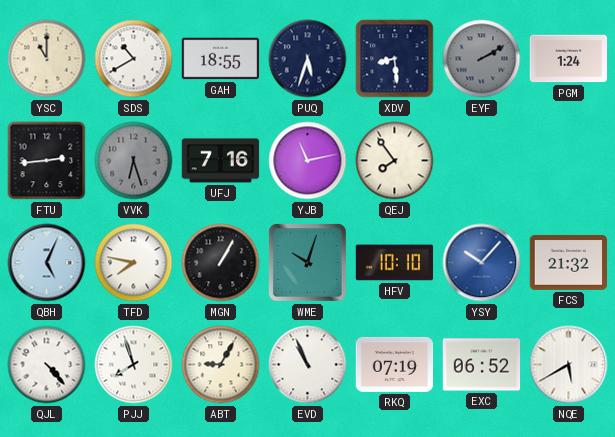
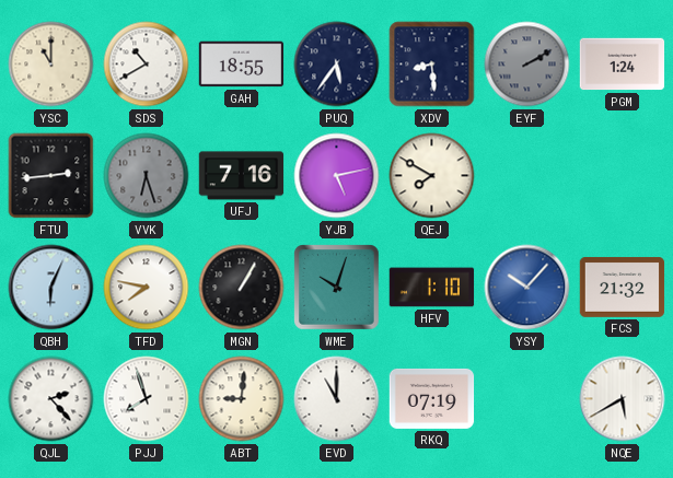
PUQ: 5:33 -> 5:36
YJB: 11:13 -> 5:13
QEJ: 7:54 -> 7:50
QBH: 5:04 -> 6:04
HFV: 10:10 -> 1:10
QJL: 4:23 -> 2:23
ABT: 9:05 -> 9:01
EVD: 10:56 -> 11:00
EXC: 06:52 -> none
